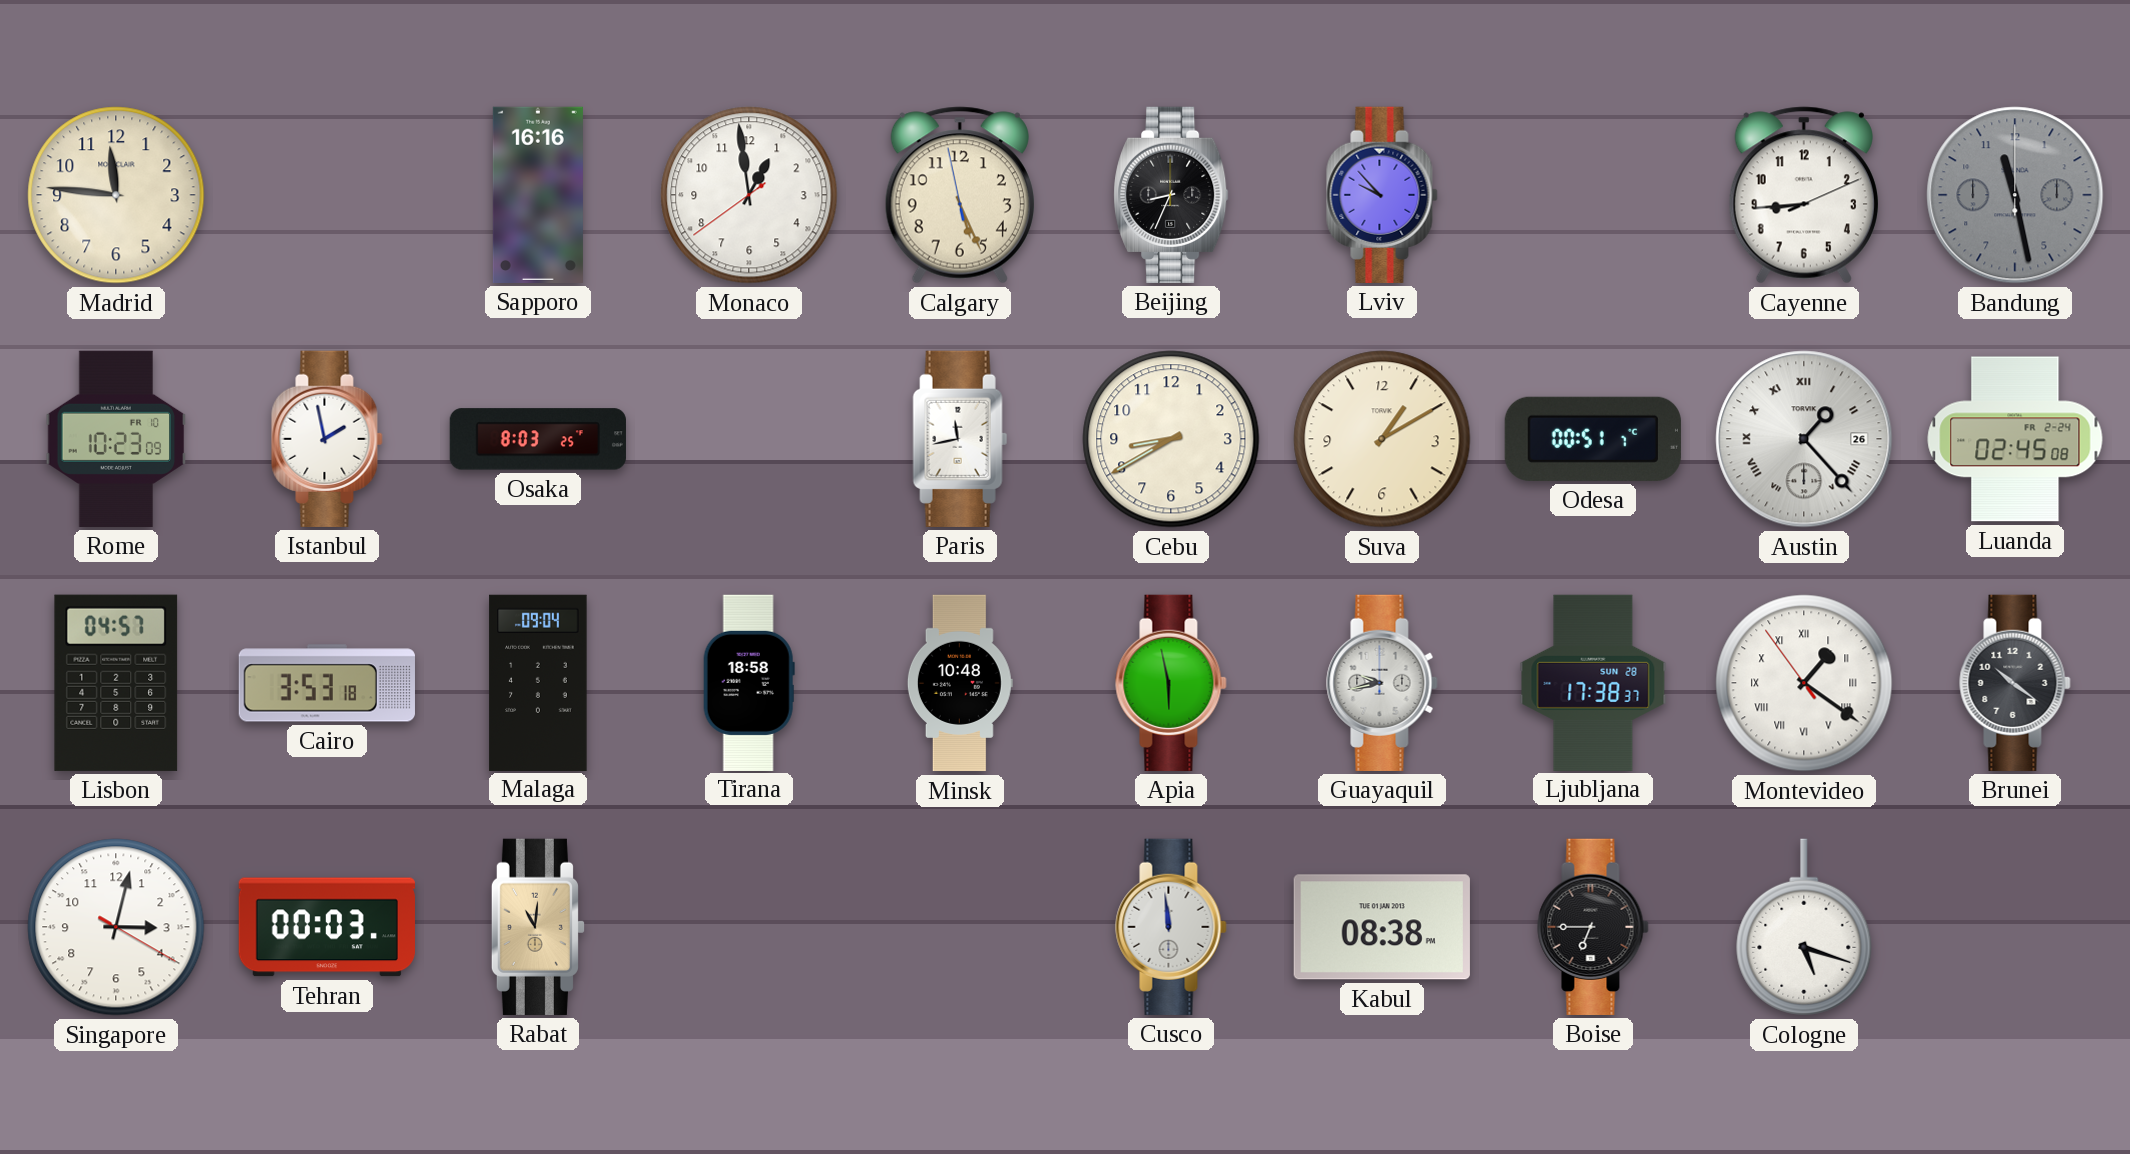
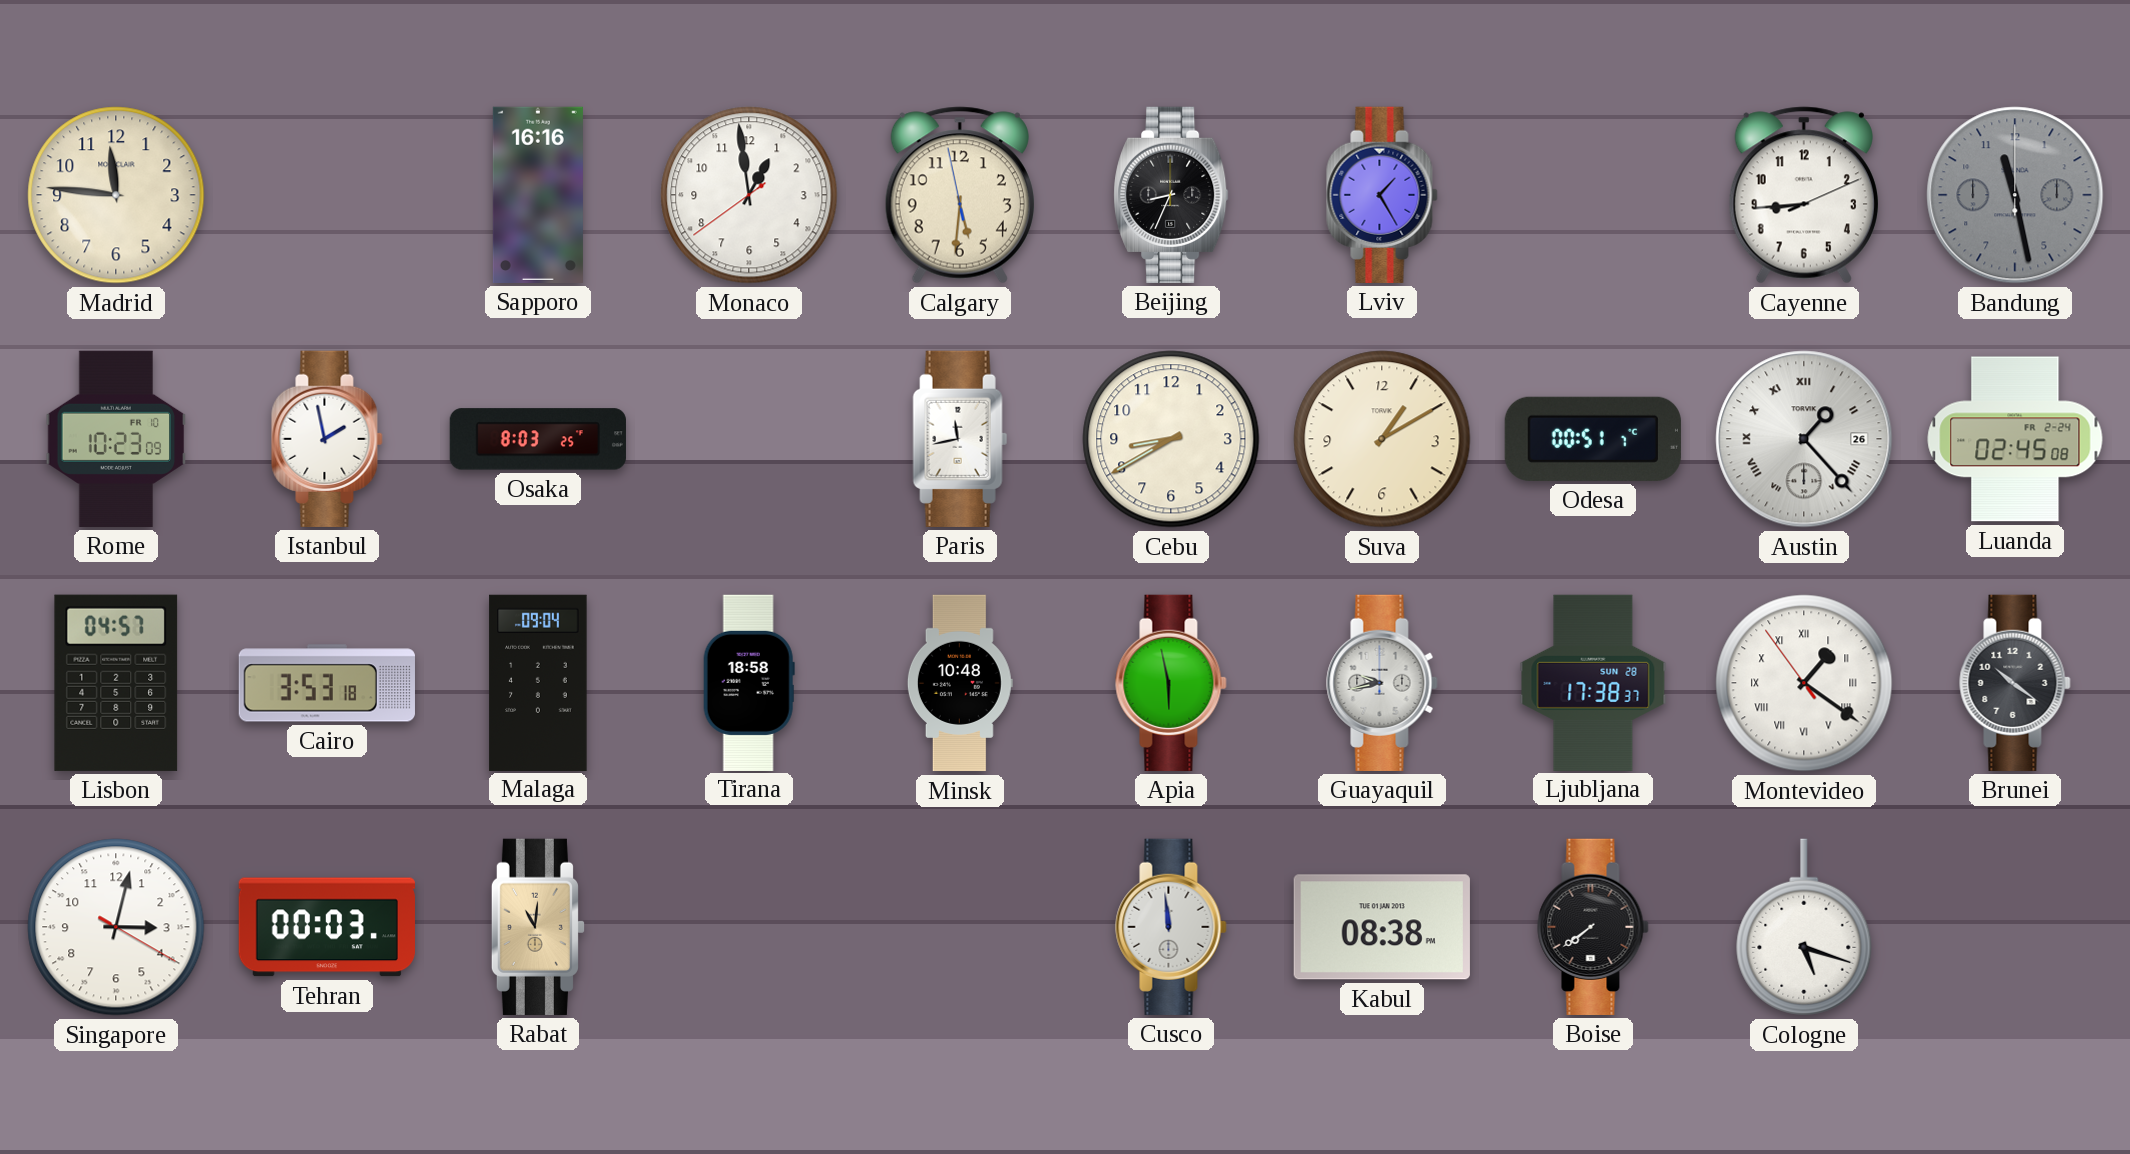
Calgary: 5:25 -> 5:30
Lviv: 9:53 -> 1:25
Boise: 6:45 -> 7:39
